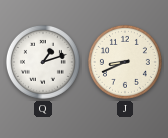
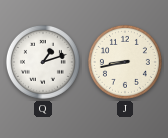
J: 8:41 -> 8:43
